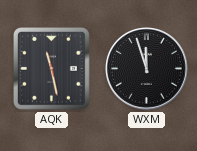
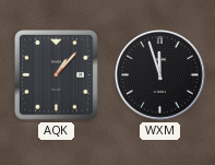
AQK: 11:28 -> 1:07
